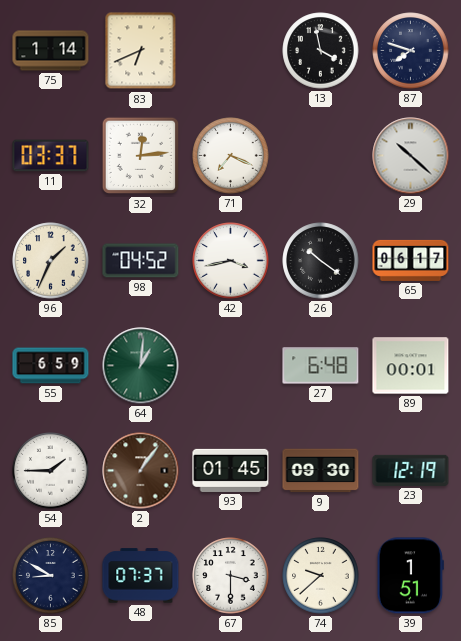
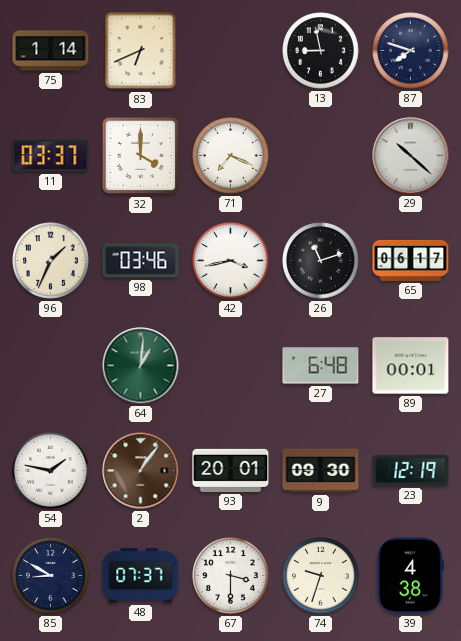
13: 3:58 -> 8:58
32: 12:14 -> 4:00
98: 04:52 -> 03:46
26: 10:21 -> 11:12
55: 6:59 -> none
54: 1:45 -> 1:47
93: 01:45 -> 20:01
74: 9:38 -> 9:33
39: 1:51 -> 4:38
